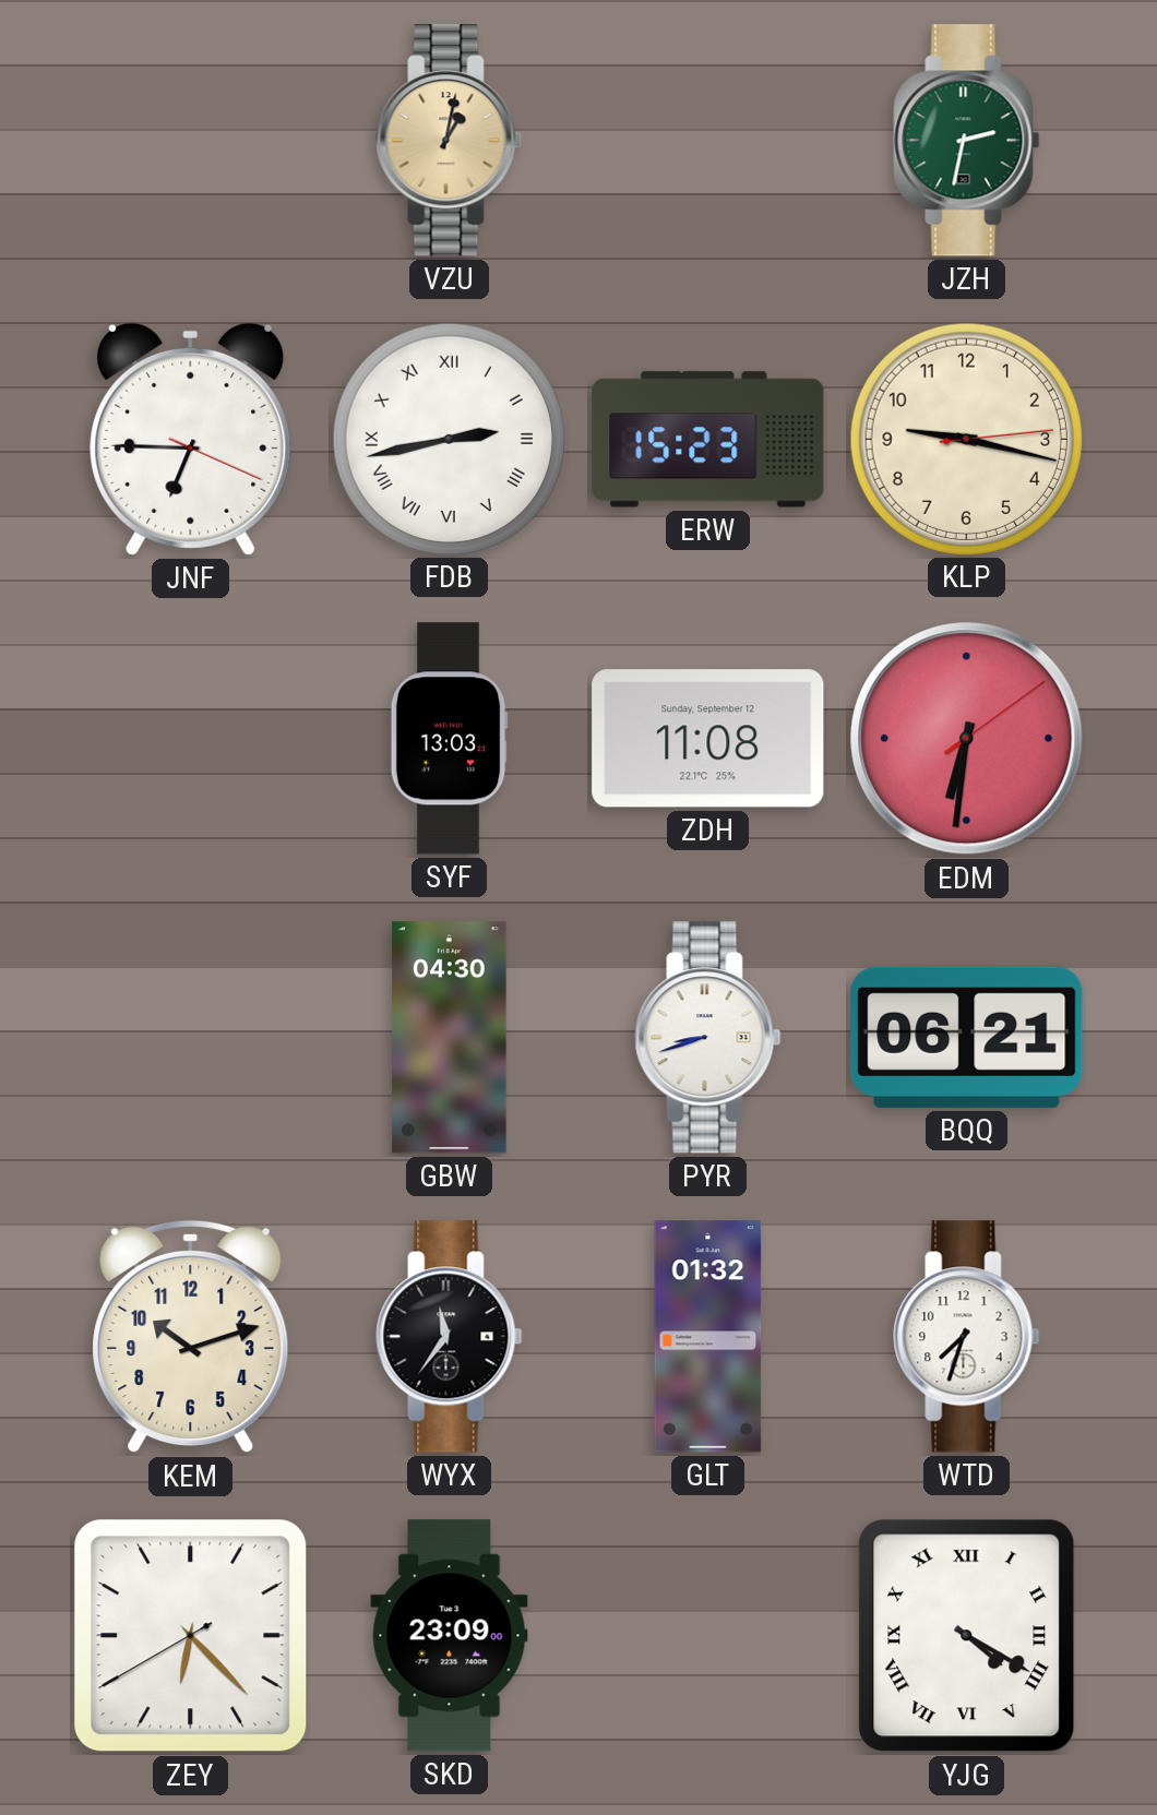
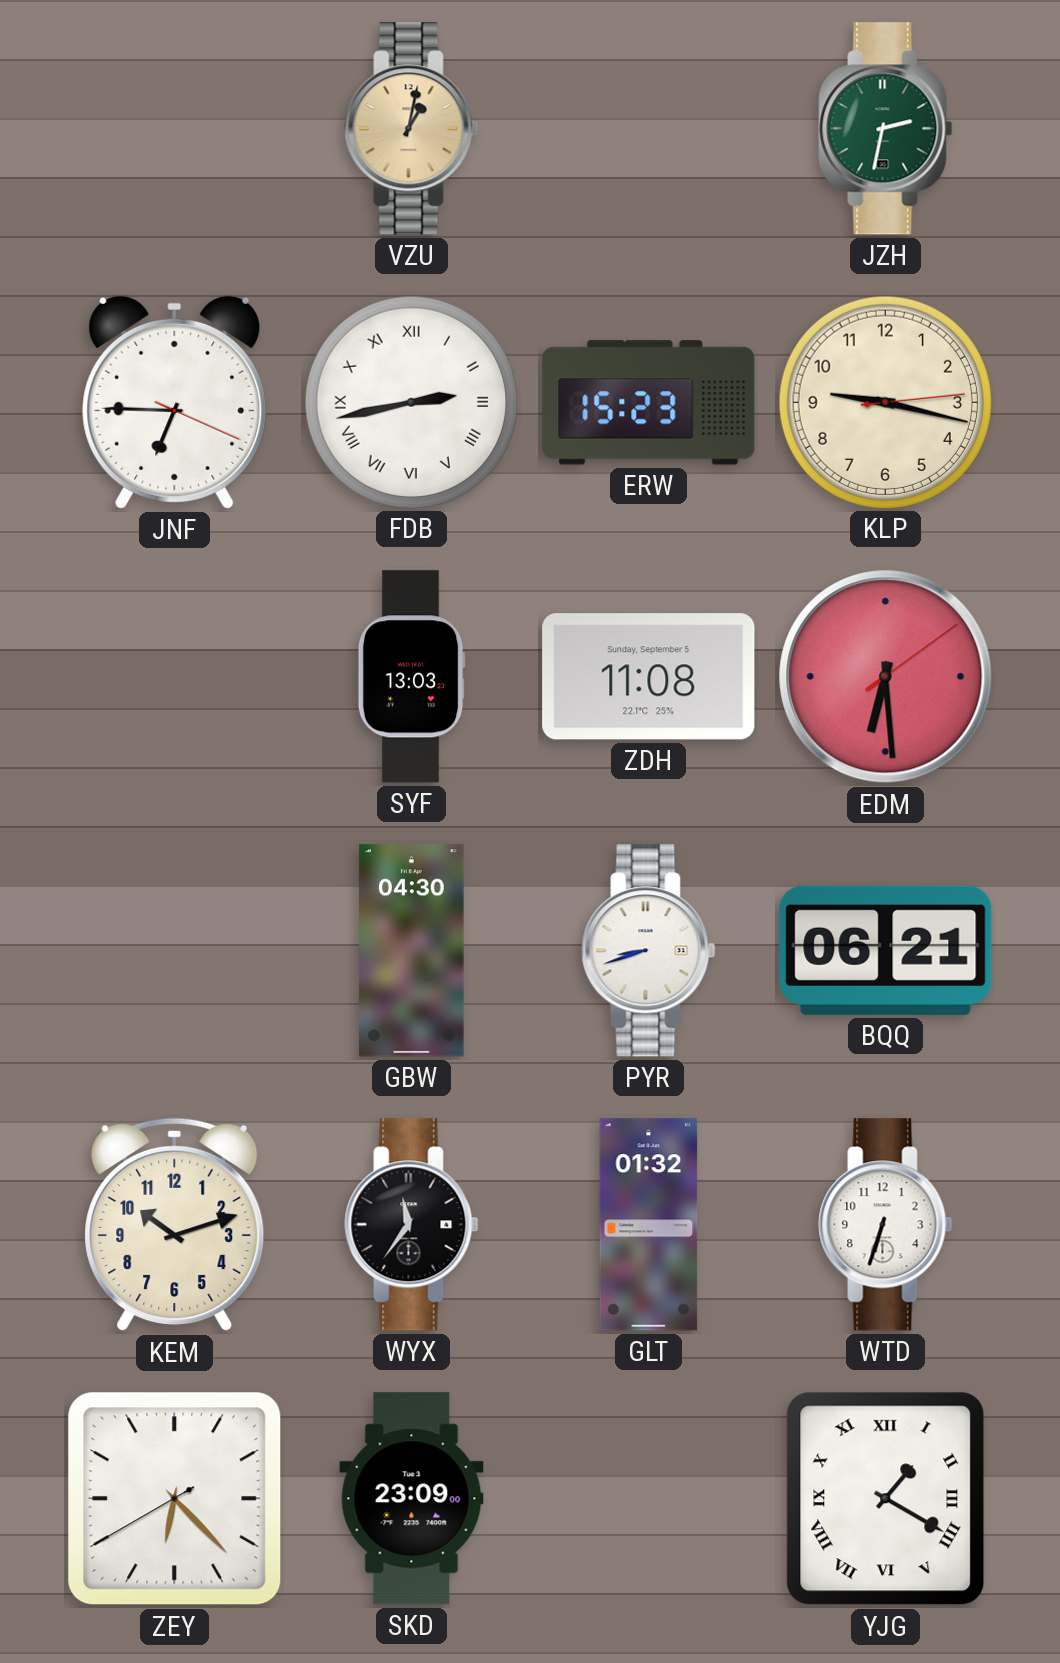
ZDH date: Sunday, September 12 -> Sunday, September 5
EDM: 6:31 -> 6:29
WTD: 7:33 -> 6:33
YJG: 4:20 -> 1:20
